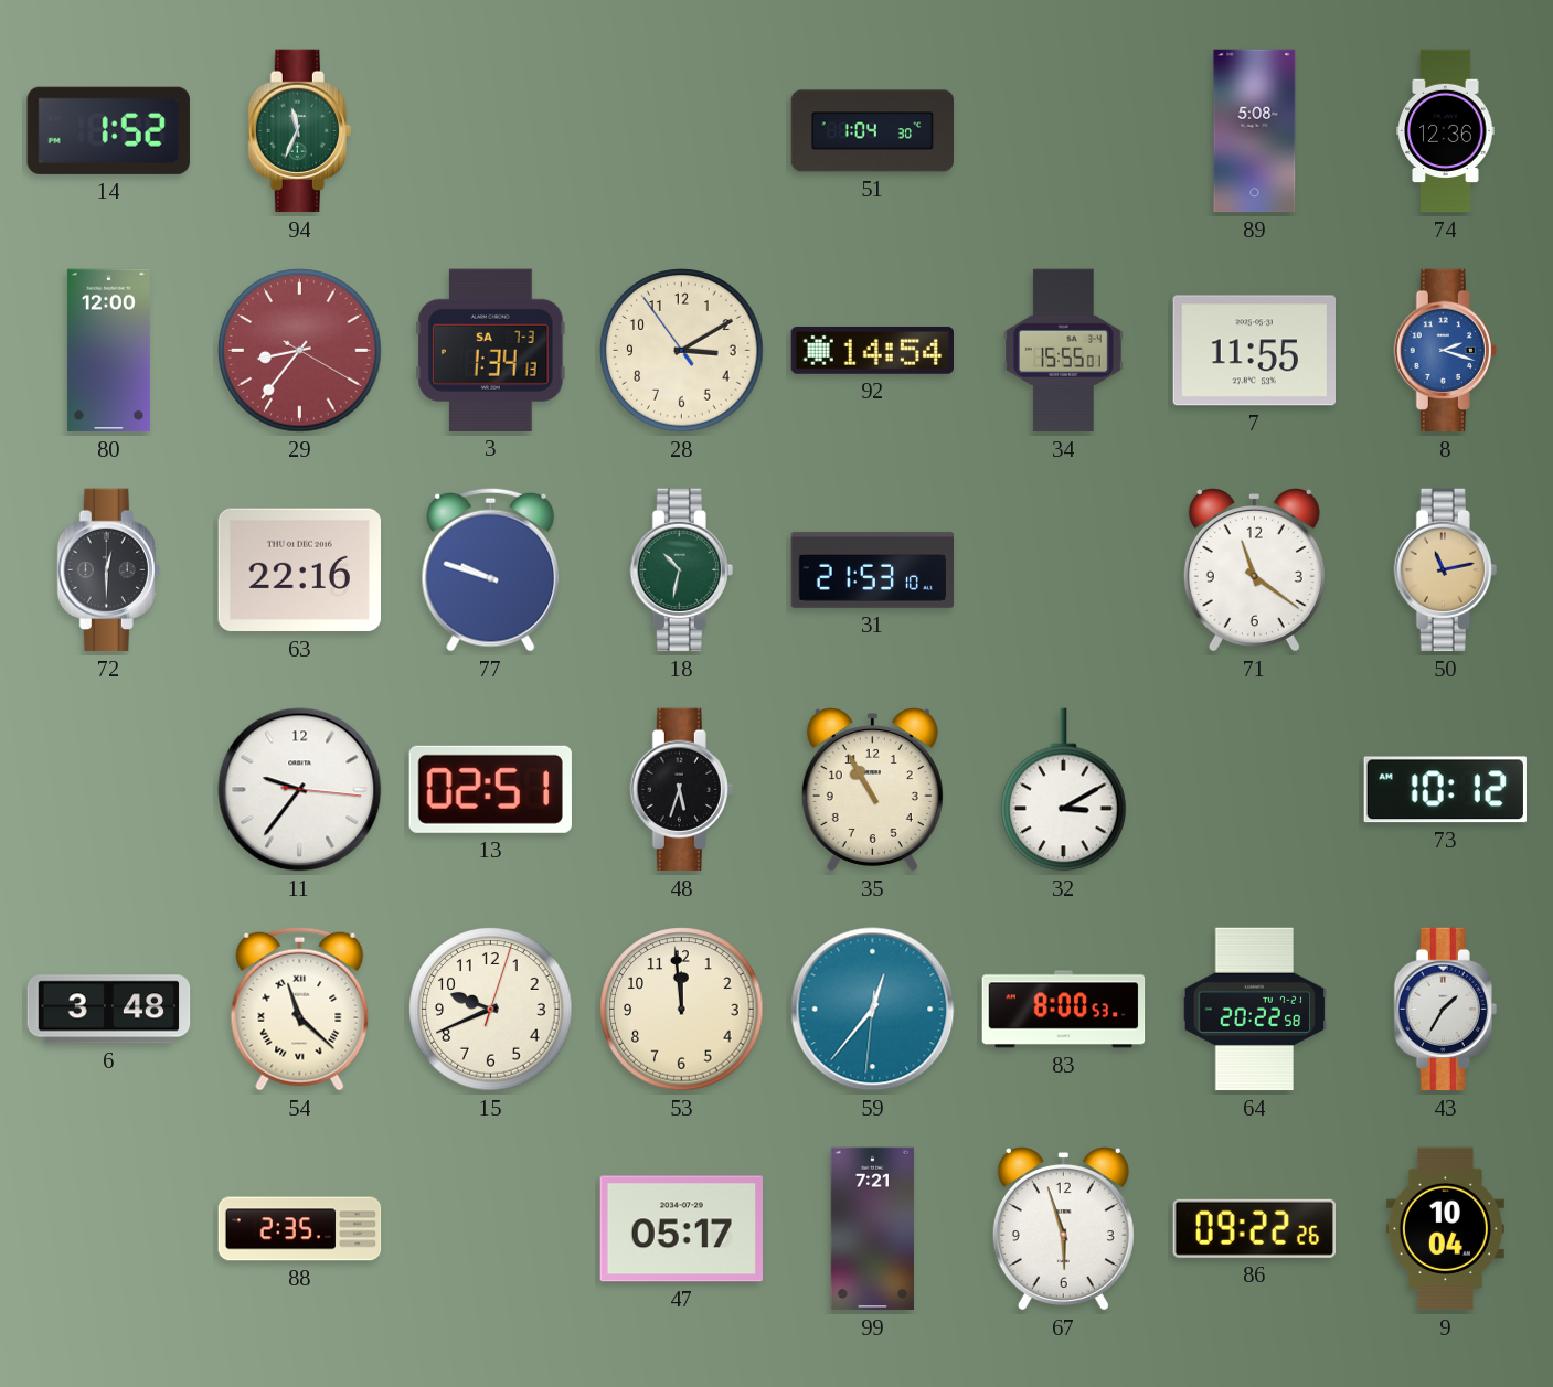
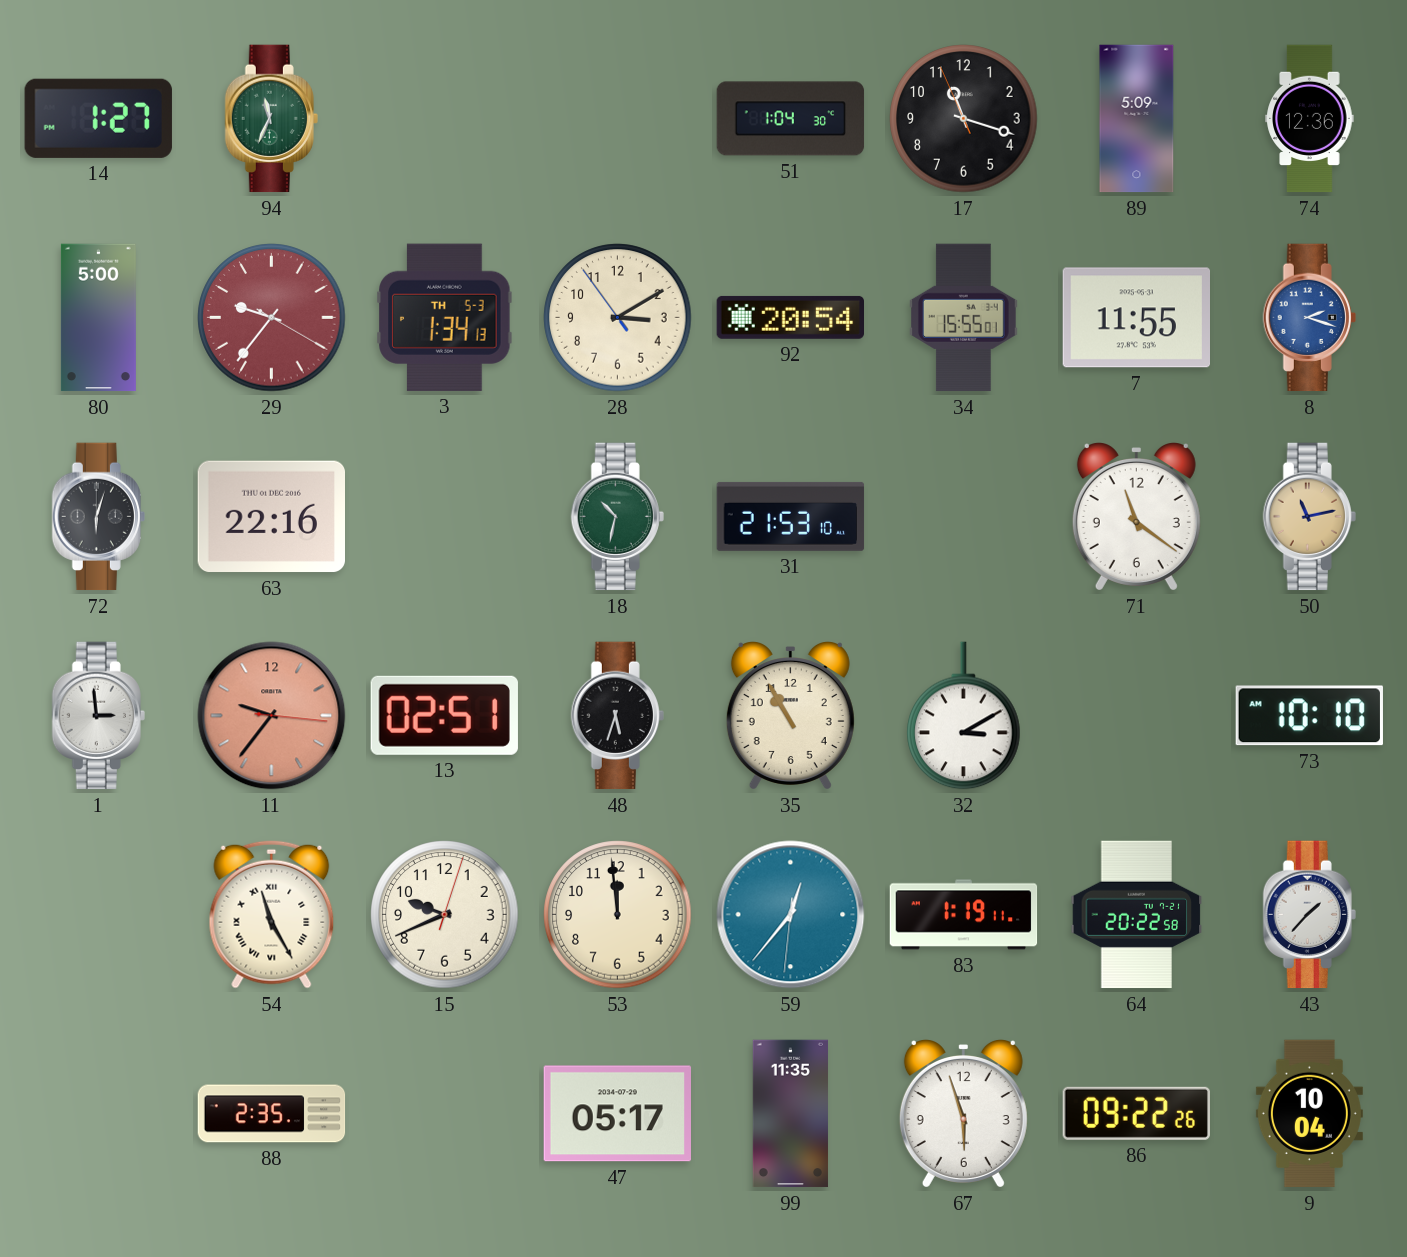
14: 1:52 -> 1:27
17: none -> 11:17
89: 5:08 -> 5:09
80: 12:00 -> 5:00
29: 8:36 -> 9:36
3 date: SA 7-3 -> TH 5-3
92: 14:54 -> 20:54
72: 12:30 -> 6:03
77: 9:48 -> none
1: none -> 2:59
11 dial: white -> salmon
73: 10:12 -> 10:10
6: 3:48 -> none
54: 11:22 -> 11:25
83: 8:00 -> 1:19
43: 1:35 -> 1:37
99: 7:21 -> 11:35
